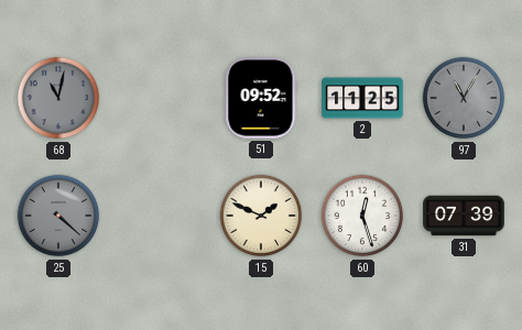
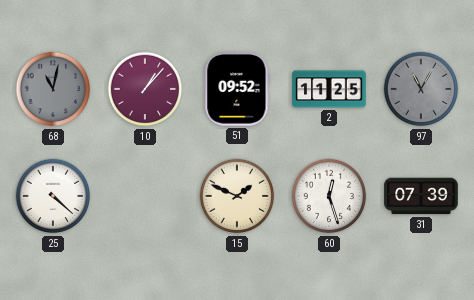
10: none -> 1:07
25 dial: grey -> white
